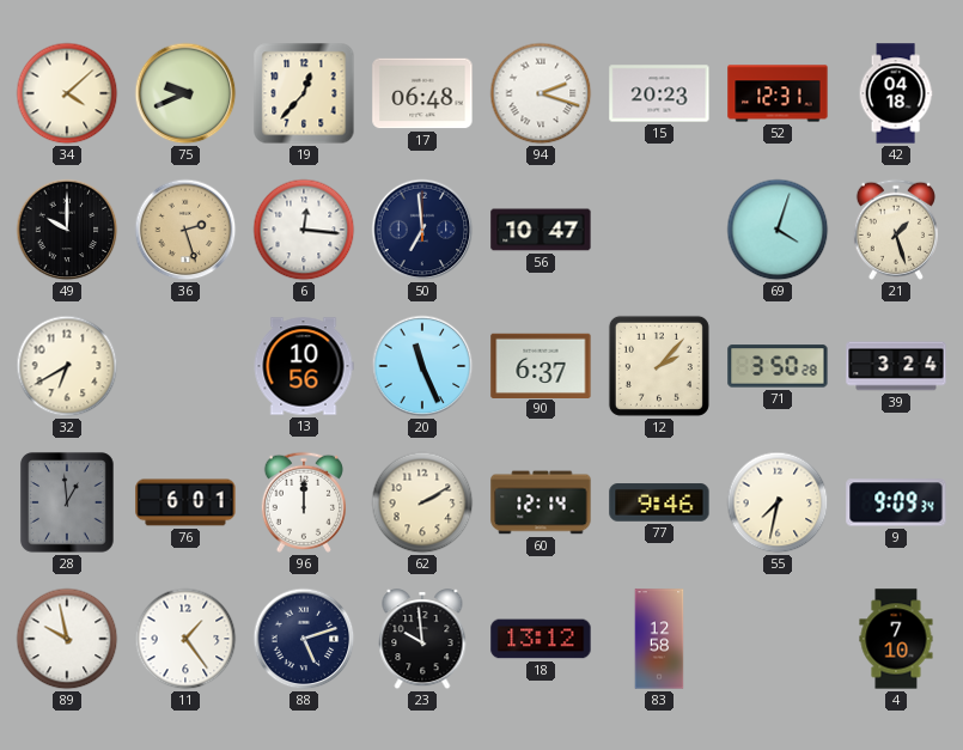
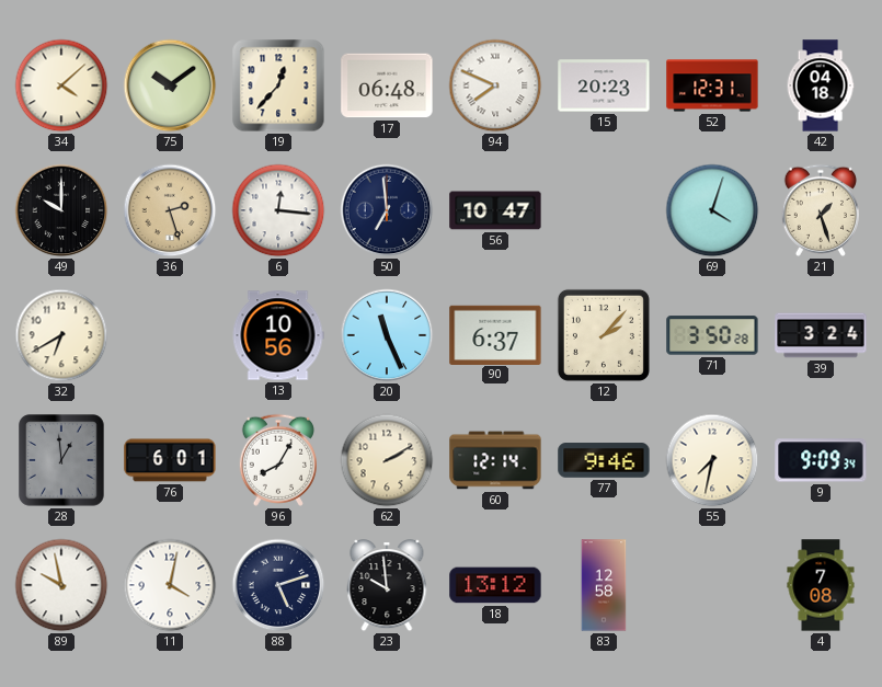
75: 9:41 -> 10:09
94: 2:18 -> 7:49
96: 12:00 -> 8:05
11: 1:24 -> 4:02
4: 7:10 -> 7:08
